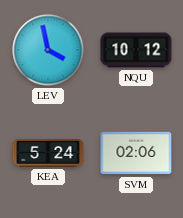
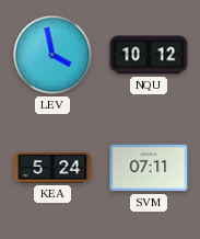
SVM: 02:06 -> 07:11
